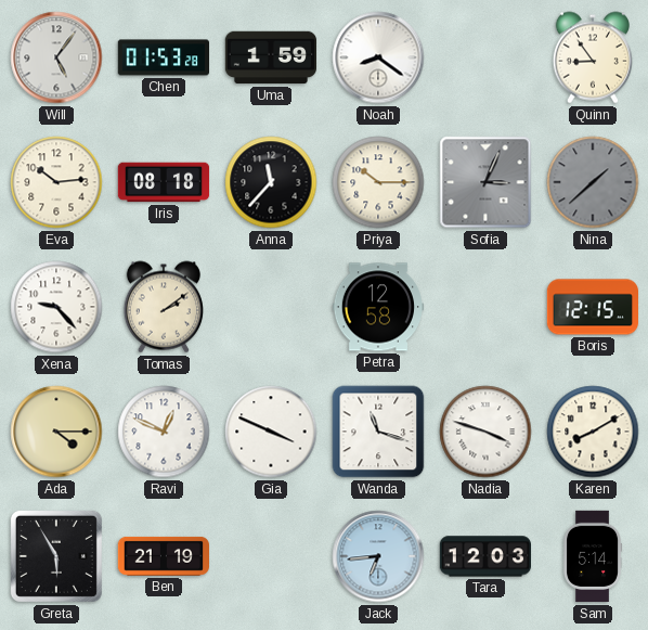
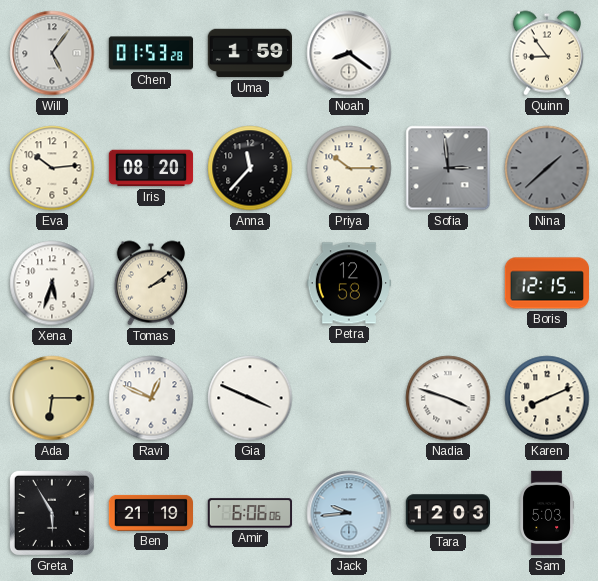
Iris: 08:18 -> 08:20
Sofia: 3:04 -> 2:59
Xena: 9:23 -> 5:33
Ada: 4:15 -> 6:15
Wanda: 11:18 -> none
Karen: 8:10 -> 8:11
Amir: none -> 6:06
Jack: 6:44 -> 9:44
Sam: 5:14 -> 5:03
